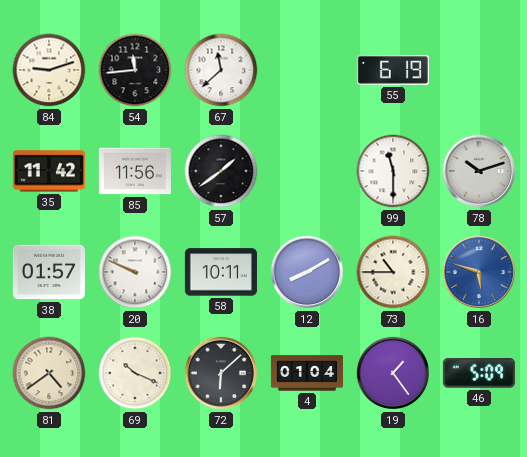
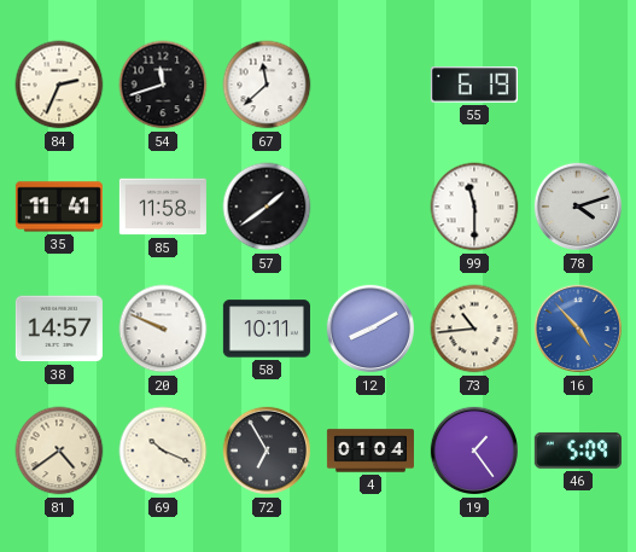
84: 9:12 -> 2:34
54: 11:44 -> 11:42
35: 11:42 -> 11:41
85: 11:56 -> 11:58
78: 10:12 -> 4:12
38: 01:57 -> 14:57
73: 10:45 -> 10:44
16: 5:48 -> 4:53
72: 6:08 -> 6:55
